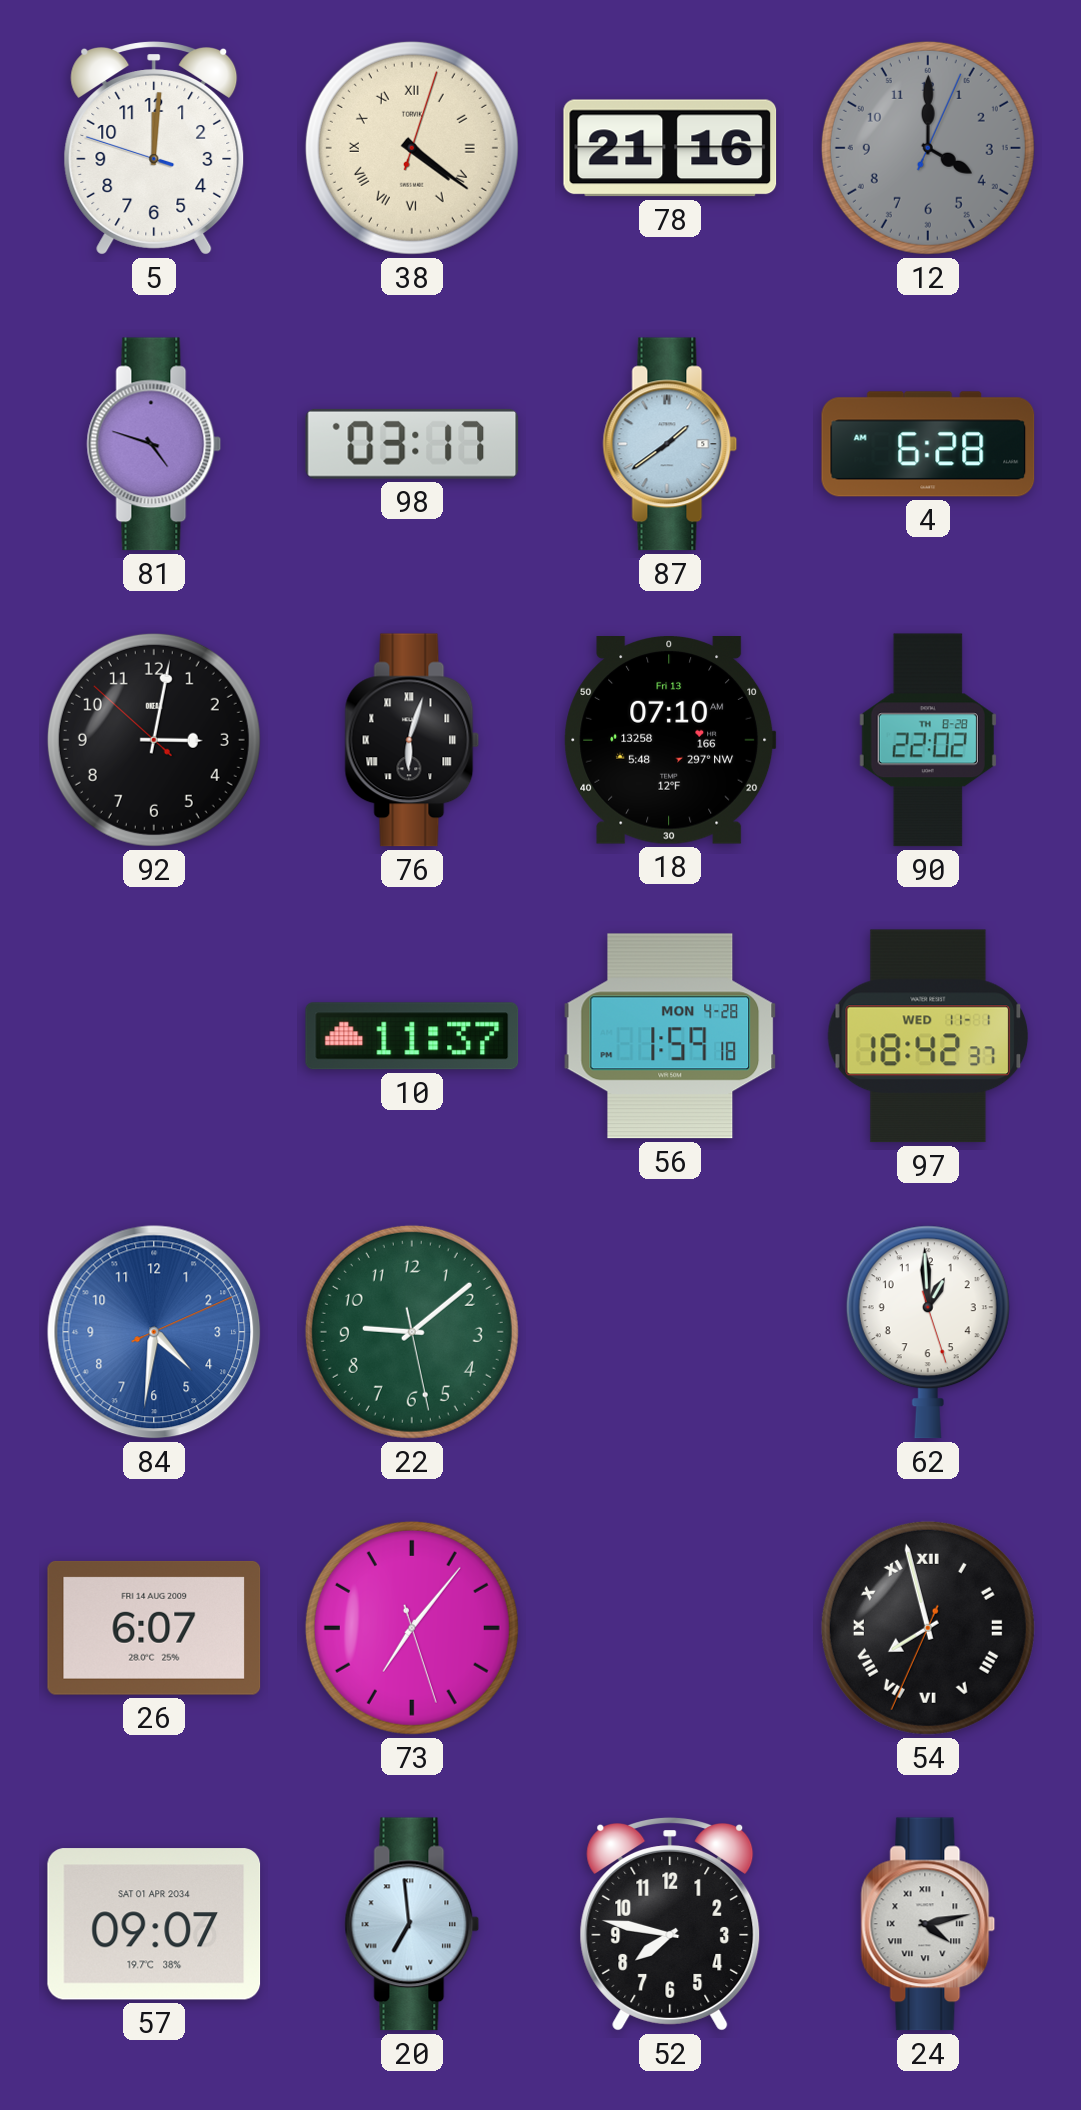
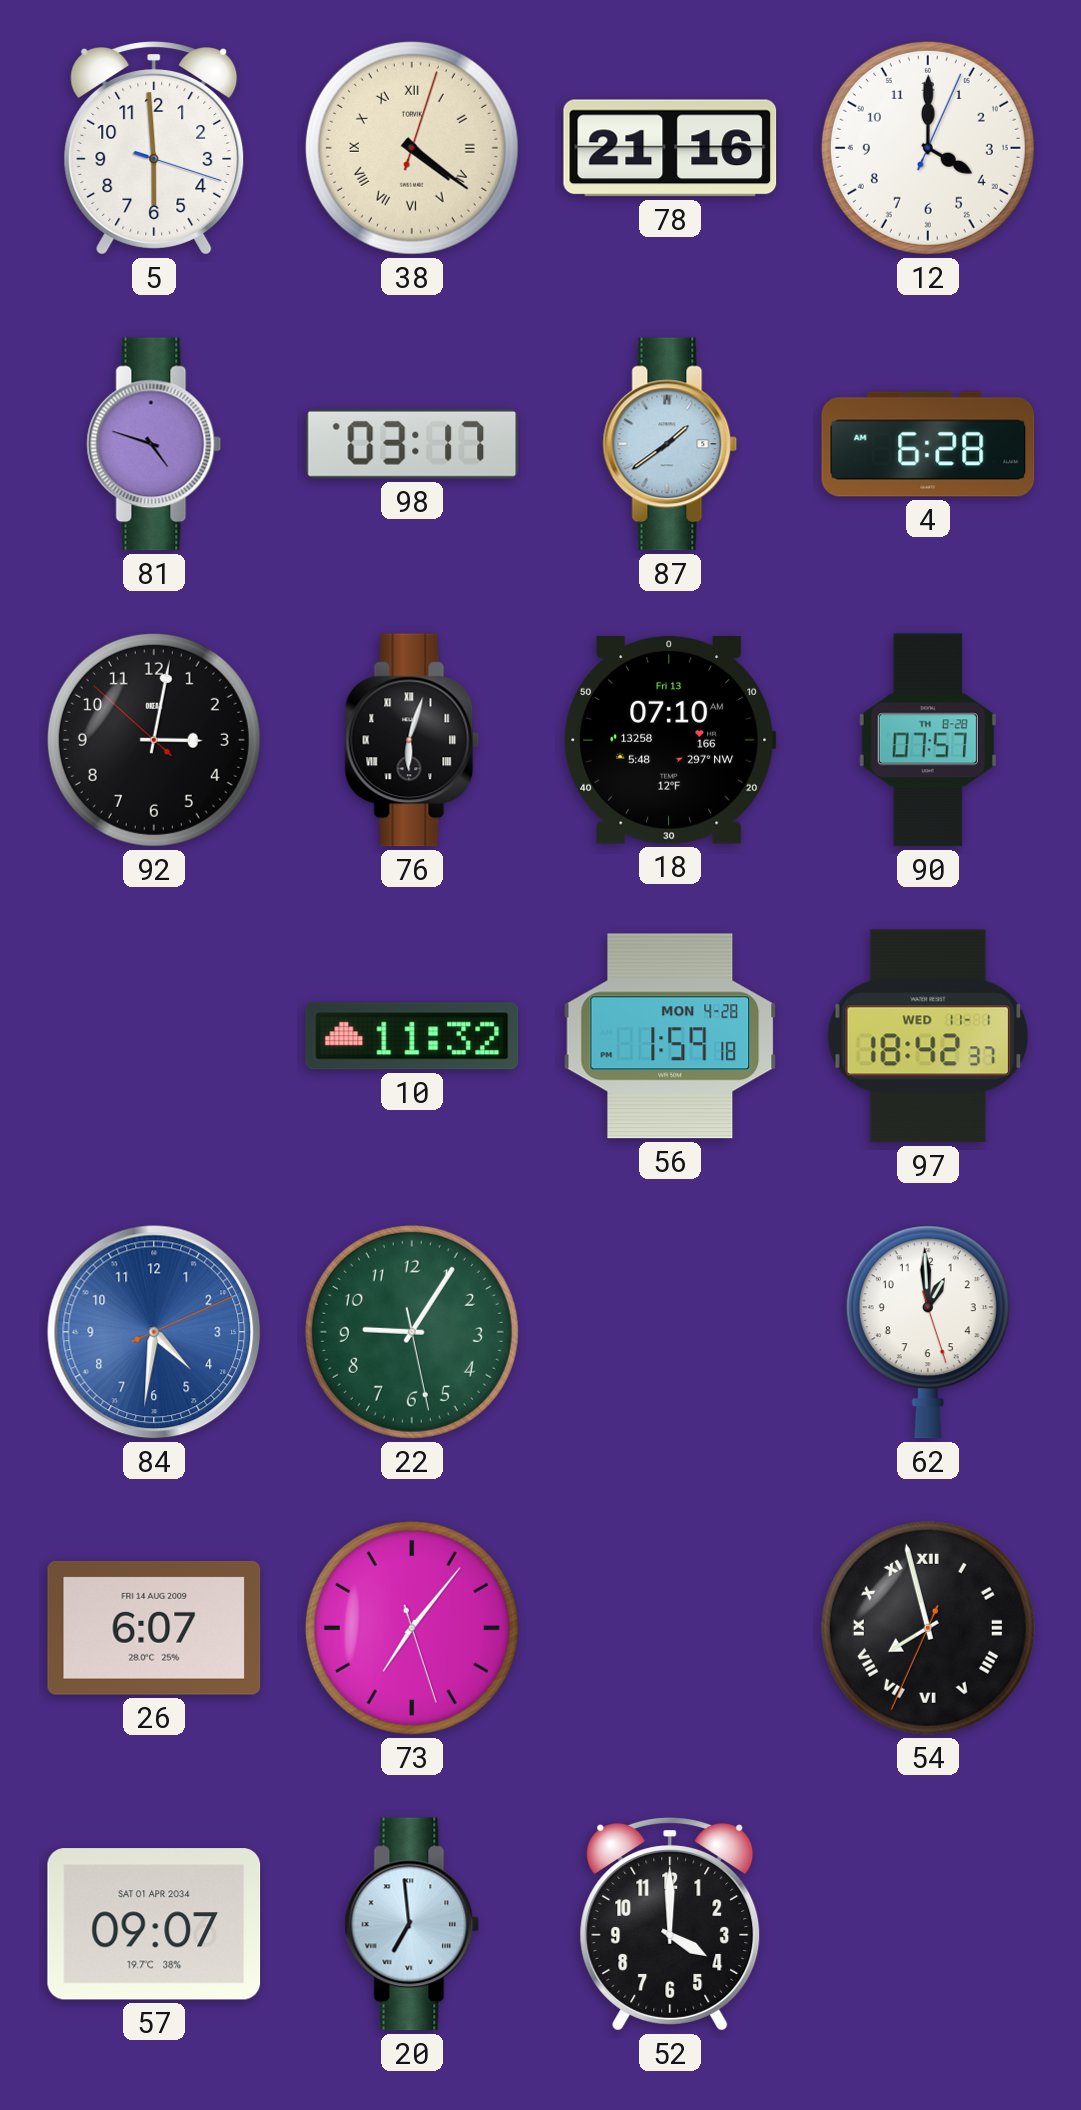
5: 12:00 -> 5:59
12 dial: grey -> white
90: 22:02 -> 07:57
10: 11:37 -> 11:32
22: 9:08 -> 9:05
52: 7:47 -> 4:00
24: 4:13 -> none
